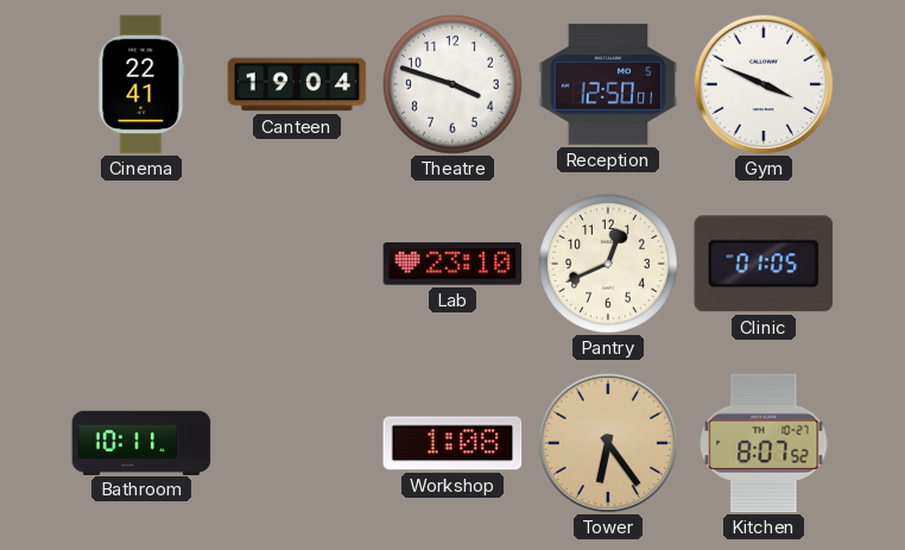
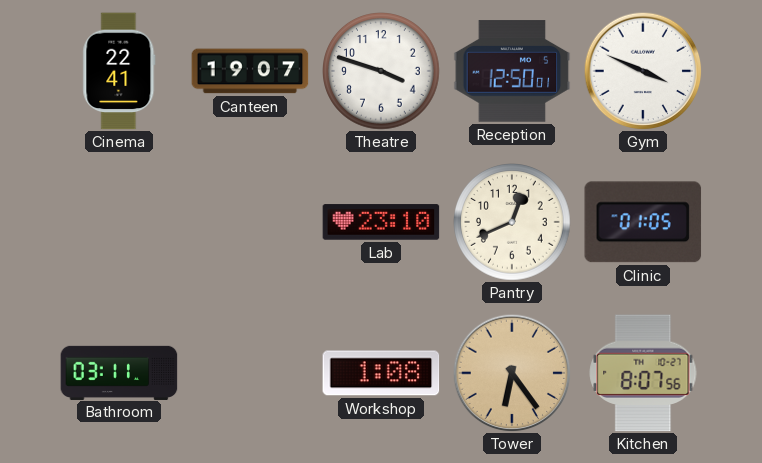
Canteen: 19:04 -> 19:07
Bathroom: 10:11 -> 03:11
Kitchen: 8:07:52 -> 8:07:56
